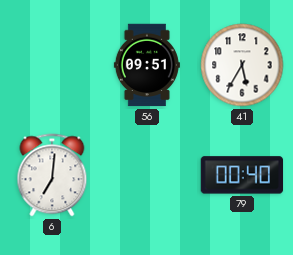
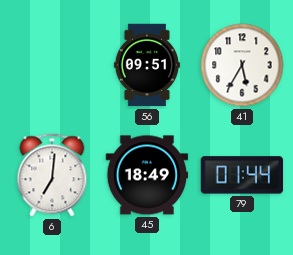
45: none -> 18:49
79: 00:40 -> 01:44
